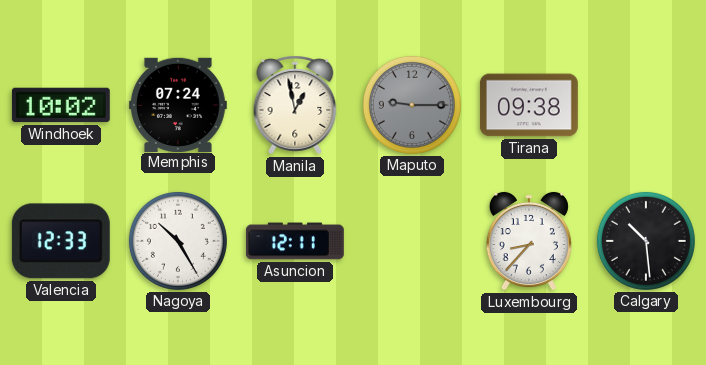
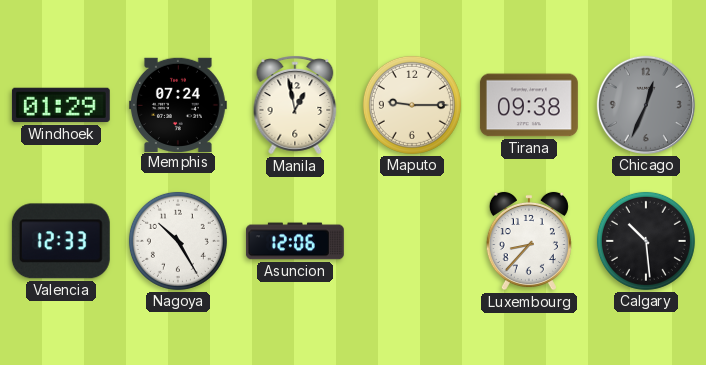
Windhoek: 10:02 -> 01:29
Maputo dial: grey -> cream
Chicago: none -> 12:34
Asuncion: 12:11 -> 12:06
